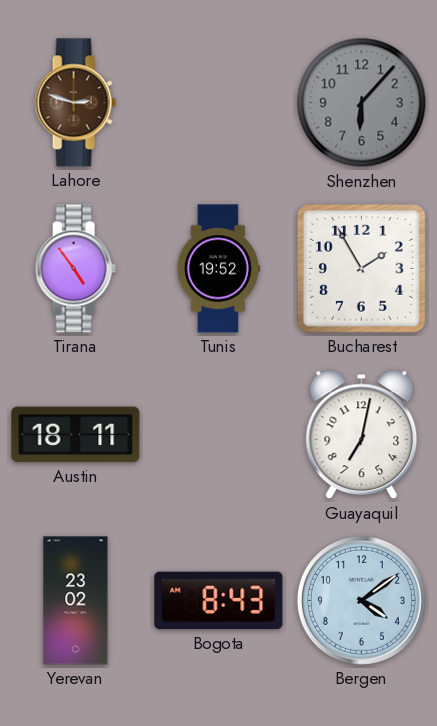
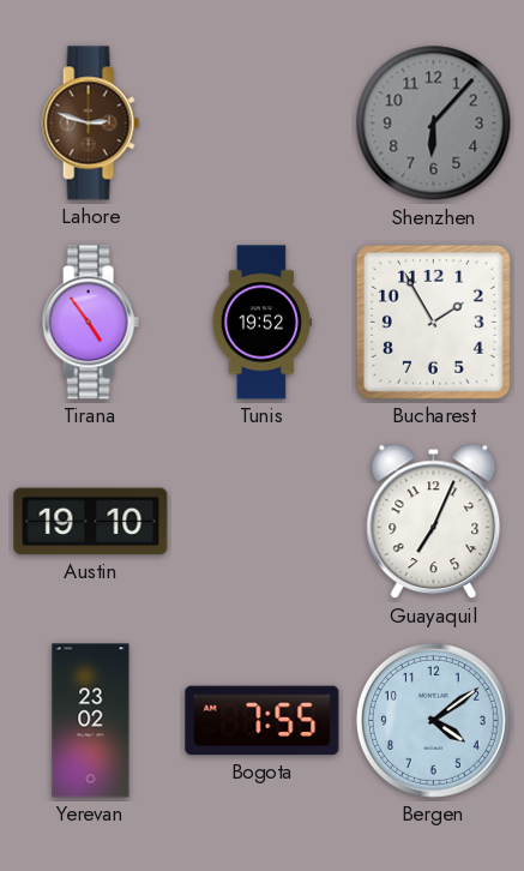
Austin: 18:11 -> 19:10
Guayaquil: 7:02 -> 7:04
Bogota: 8:43 -> 7:55
